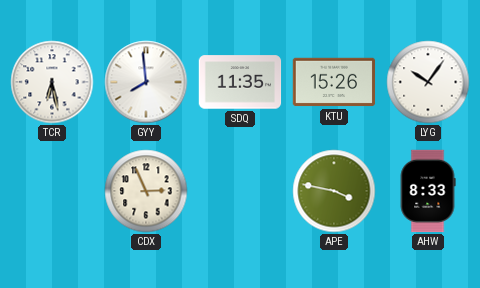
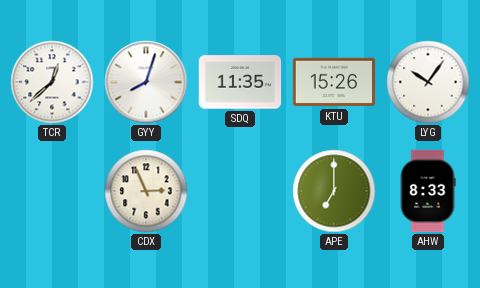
TCR: 6:28 -> 12:38
GYY: 7:59 -> 8:03
APE: 3:47 -> 7:00
